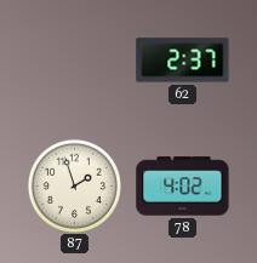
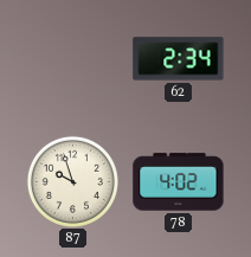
62: 2:37 -> 2:34
87: 1:57 -> 9:57
